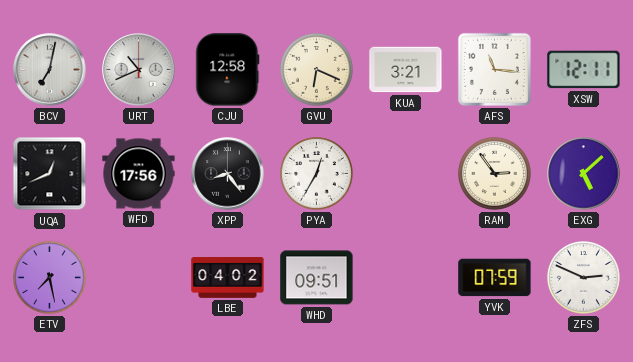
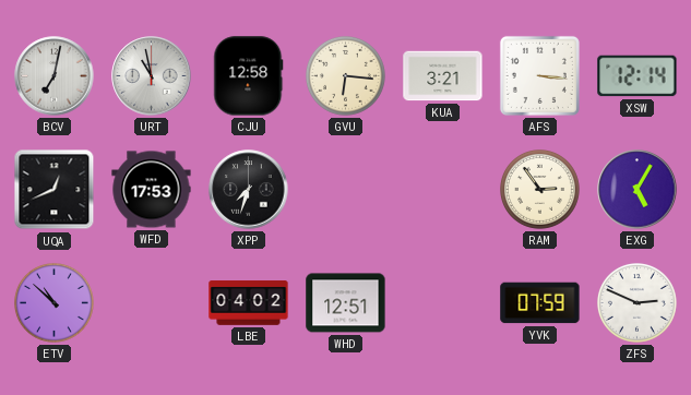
URT: 10:41 -> 10:58
GVU: 6:19 -> 6:16
AFS: 11:16 -> 3:16
XSW: 12:11 -> 12:14
WFD: 17:56 -> 17:53
XPP: 8:24 -> 7:33
PYA: 12:35 -> none
EXG: 5:08 -> 5:05
ETV: 7:28 -> 10:52
WHD: 09:51 -> 12:51
